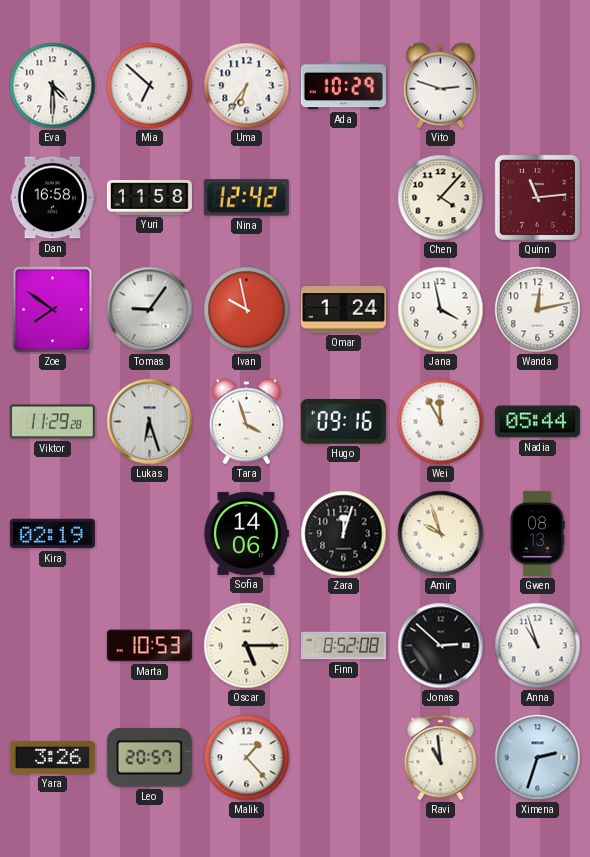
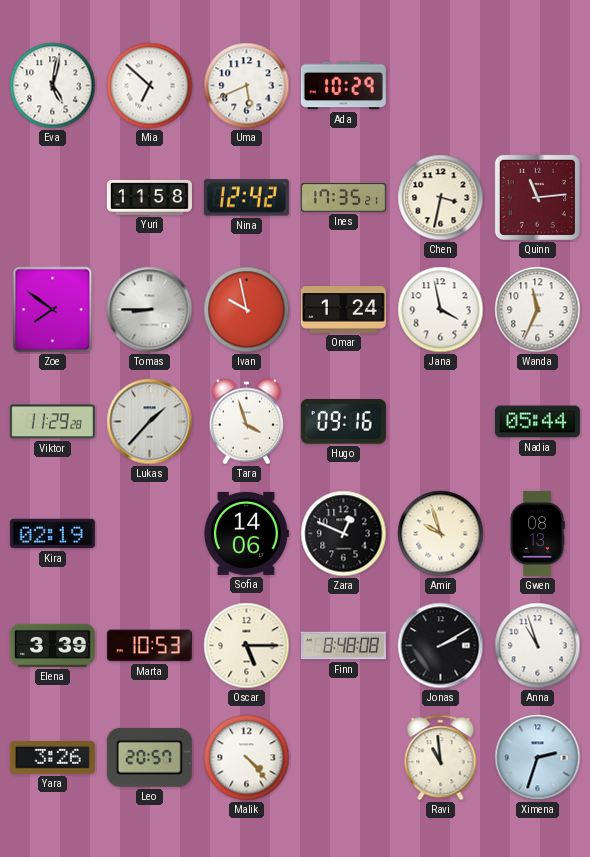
Eva: 4:30 -> 5:02
Uma: 6:36 -> 5:41
Vito: 2:48 -> none
Dan: 16:58 -> none
Ines: none -> 17:35
Chen: 4:07 -> 3:32
Tomas: 9:06 -> 8:45
Wanda: 12:13 -> 11:34
Lukas: 6:27 -> 1:37
Wei: 11:55 -> none
Zara: 12:03 -> 12:49
Elena: none -> 3:39
Finn: 8:52 -> 8:48
Jonas: 2:52 -> 2:10
Malik: 1:23 -> 4:23
